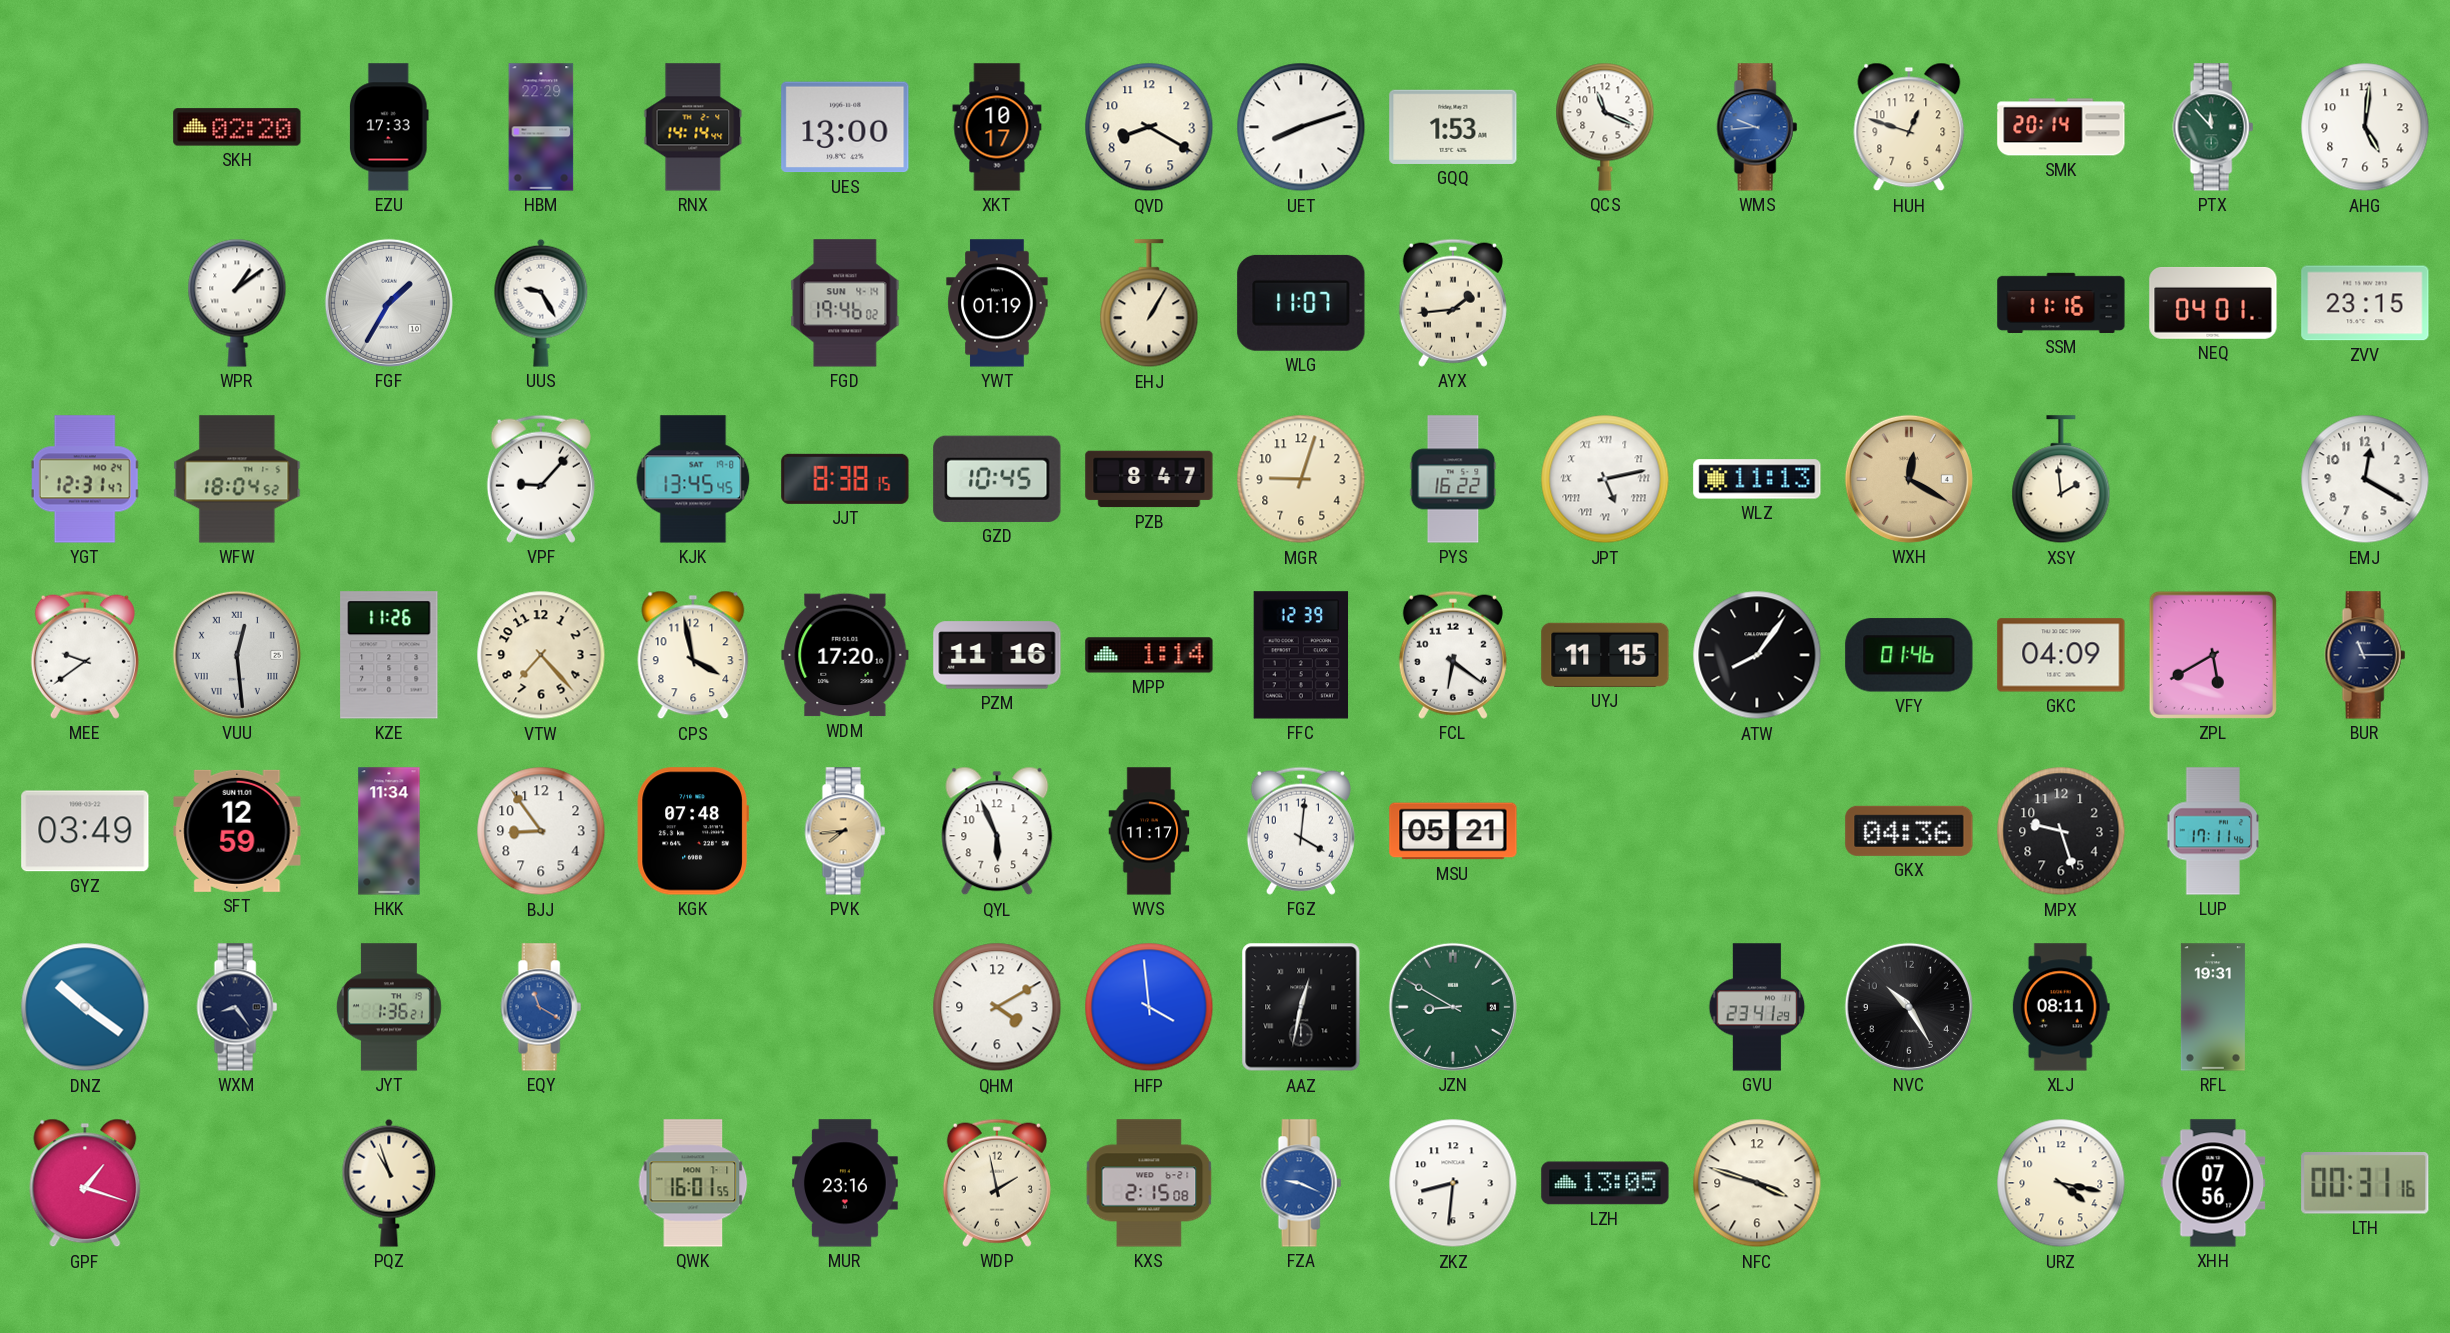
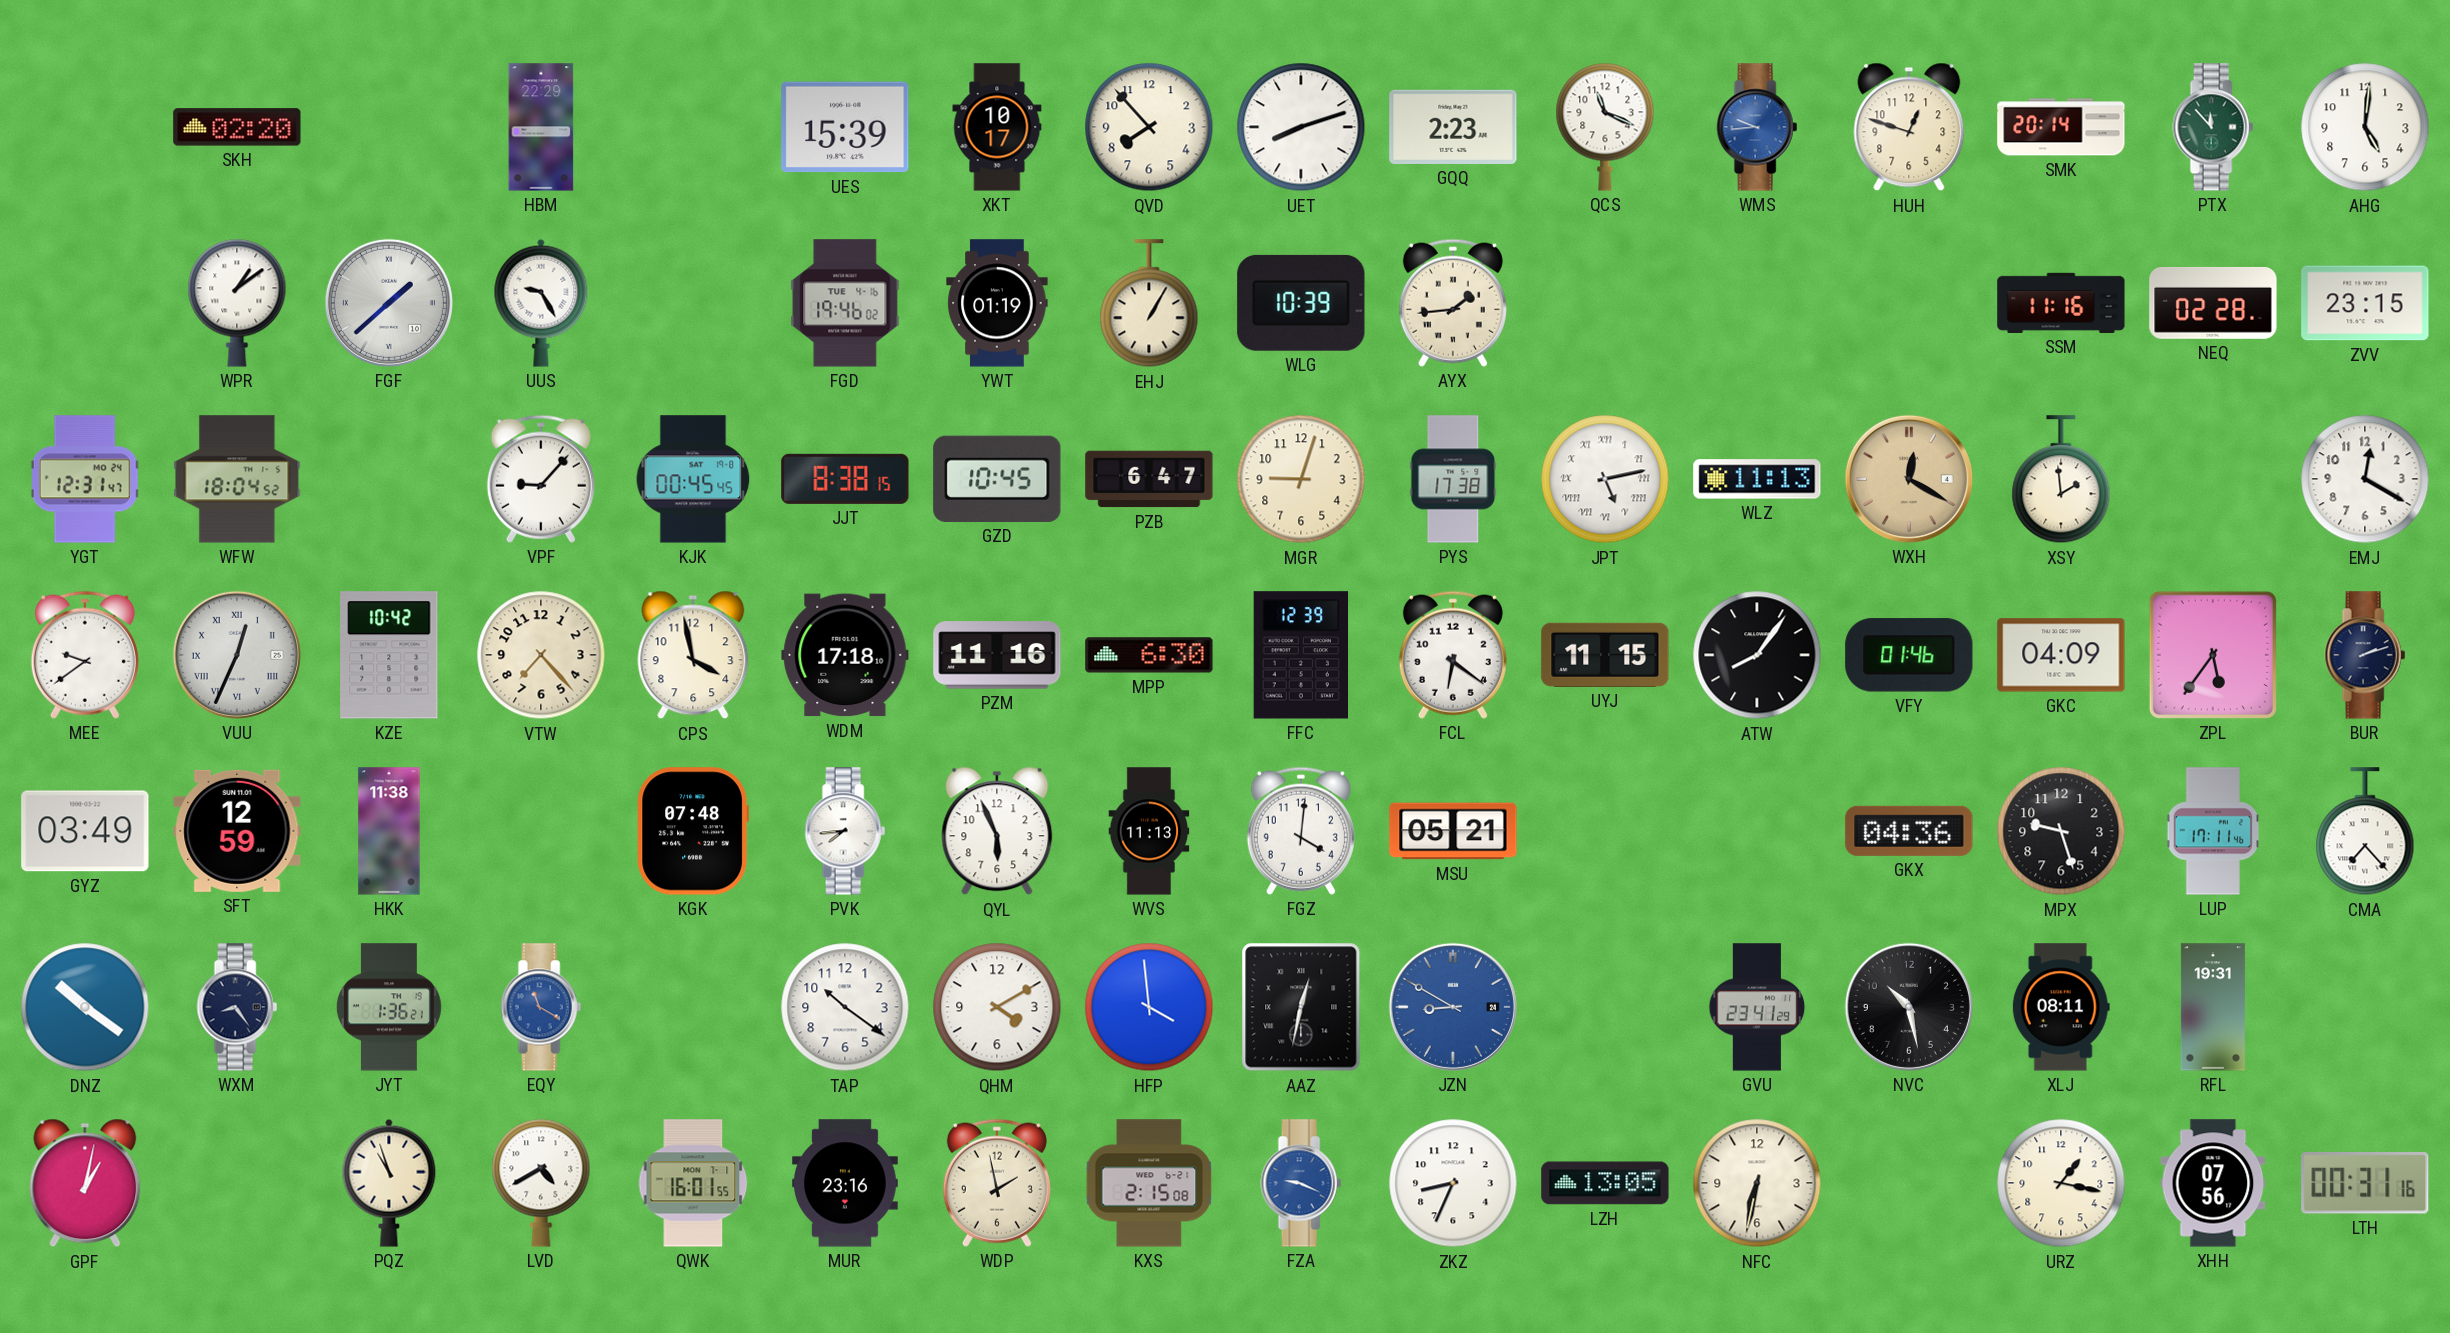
EZU: 17:33 -> none
RNX: 14:14 -> none
UES: 13:00 -> 15:39
QVD: 8:20 -> 7:53
GQQ: 1:53 -> 2:23
FGF: 1:35 -> 1:38
FGD date: SUN 4-14 -> TUE 4-16
WLG: 11:07 -> 10:39
NEQ: 04:01 -> 02:28
KJK: 13:45 -> 00:45
PZB: 8:47 -> 6:47
PYS: 16:22 -> 17:38
VUU: 12:29 -> 12:34
KZE: 11:26 -> 10:42
WDM: 17:20 -> 17:18
MPP: 1:14 -> 6:30
ZPL: 5:40 -> 5:36
BUR: 11:15 -> 2:12
HKK: 11:34 -> 11:38
BJJ: 8:54 -> none
PVK dial: champagne -> white
WVS: 11:17 -> 11:13
CMA: none -> 7:23
TAP: none -> 10:21
JZN dial: green -> blue
NVC: 10:25 -> 10:28
GPF: 1:18 -> 1:02
LVD: none -> 4:40
ZKZ: 8:31 -> 8:34
NFC: 3:48 -> 6:32
URZ: 4:17 -> 1:17
